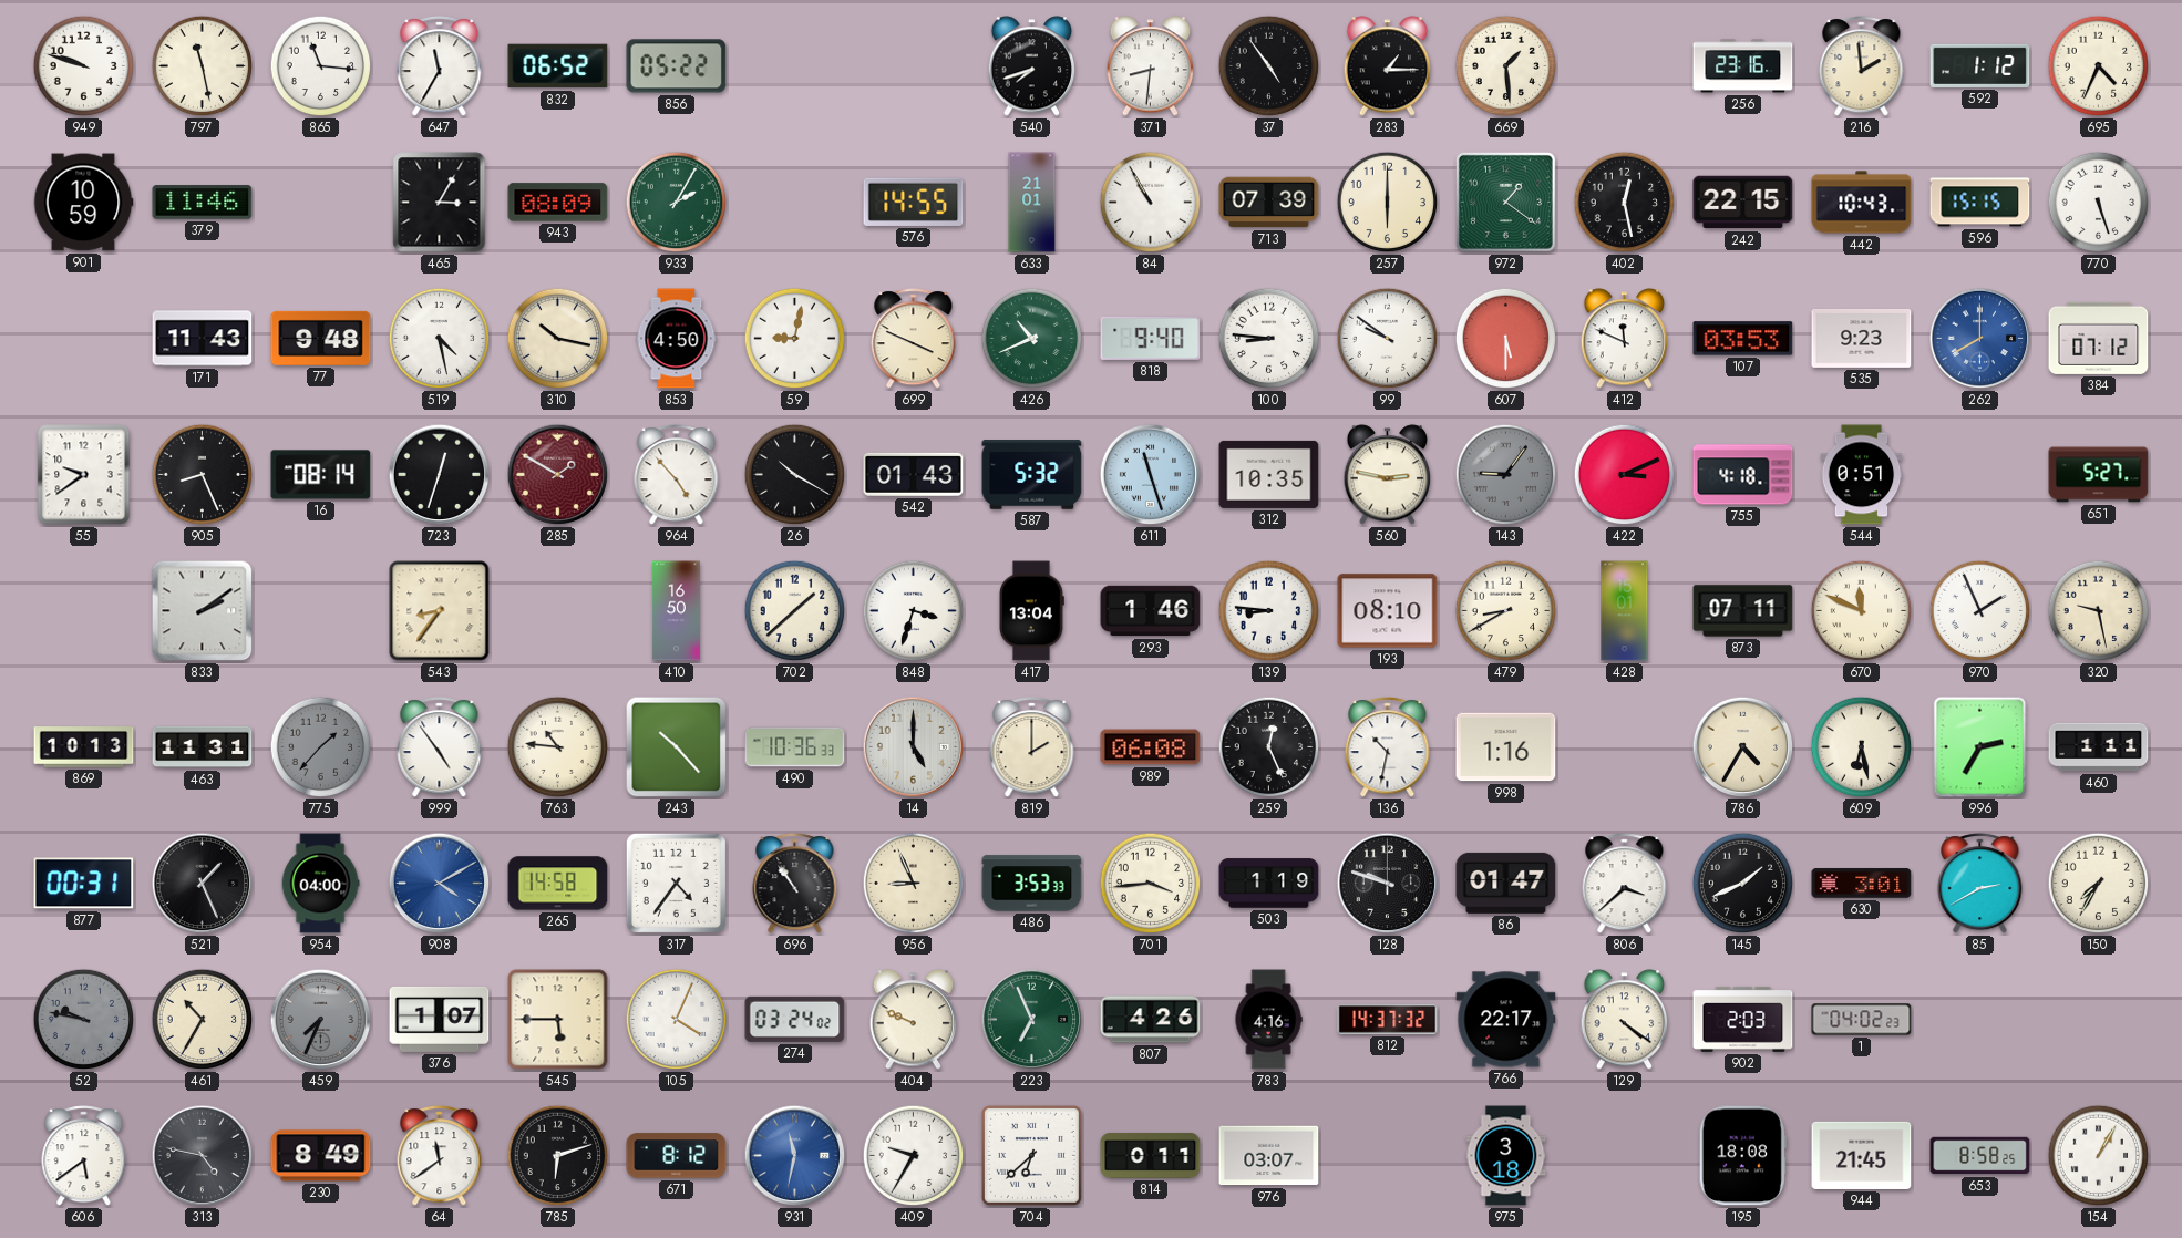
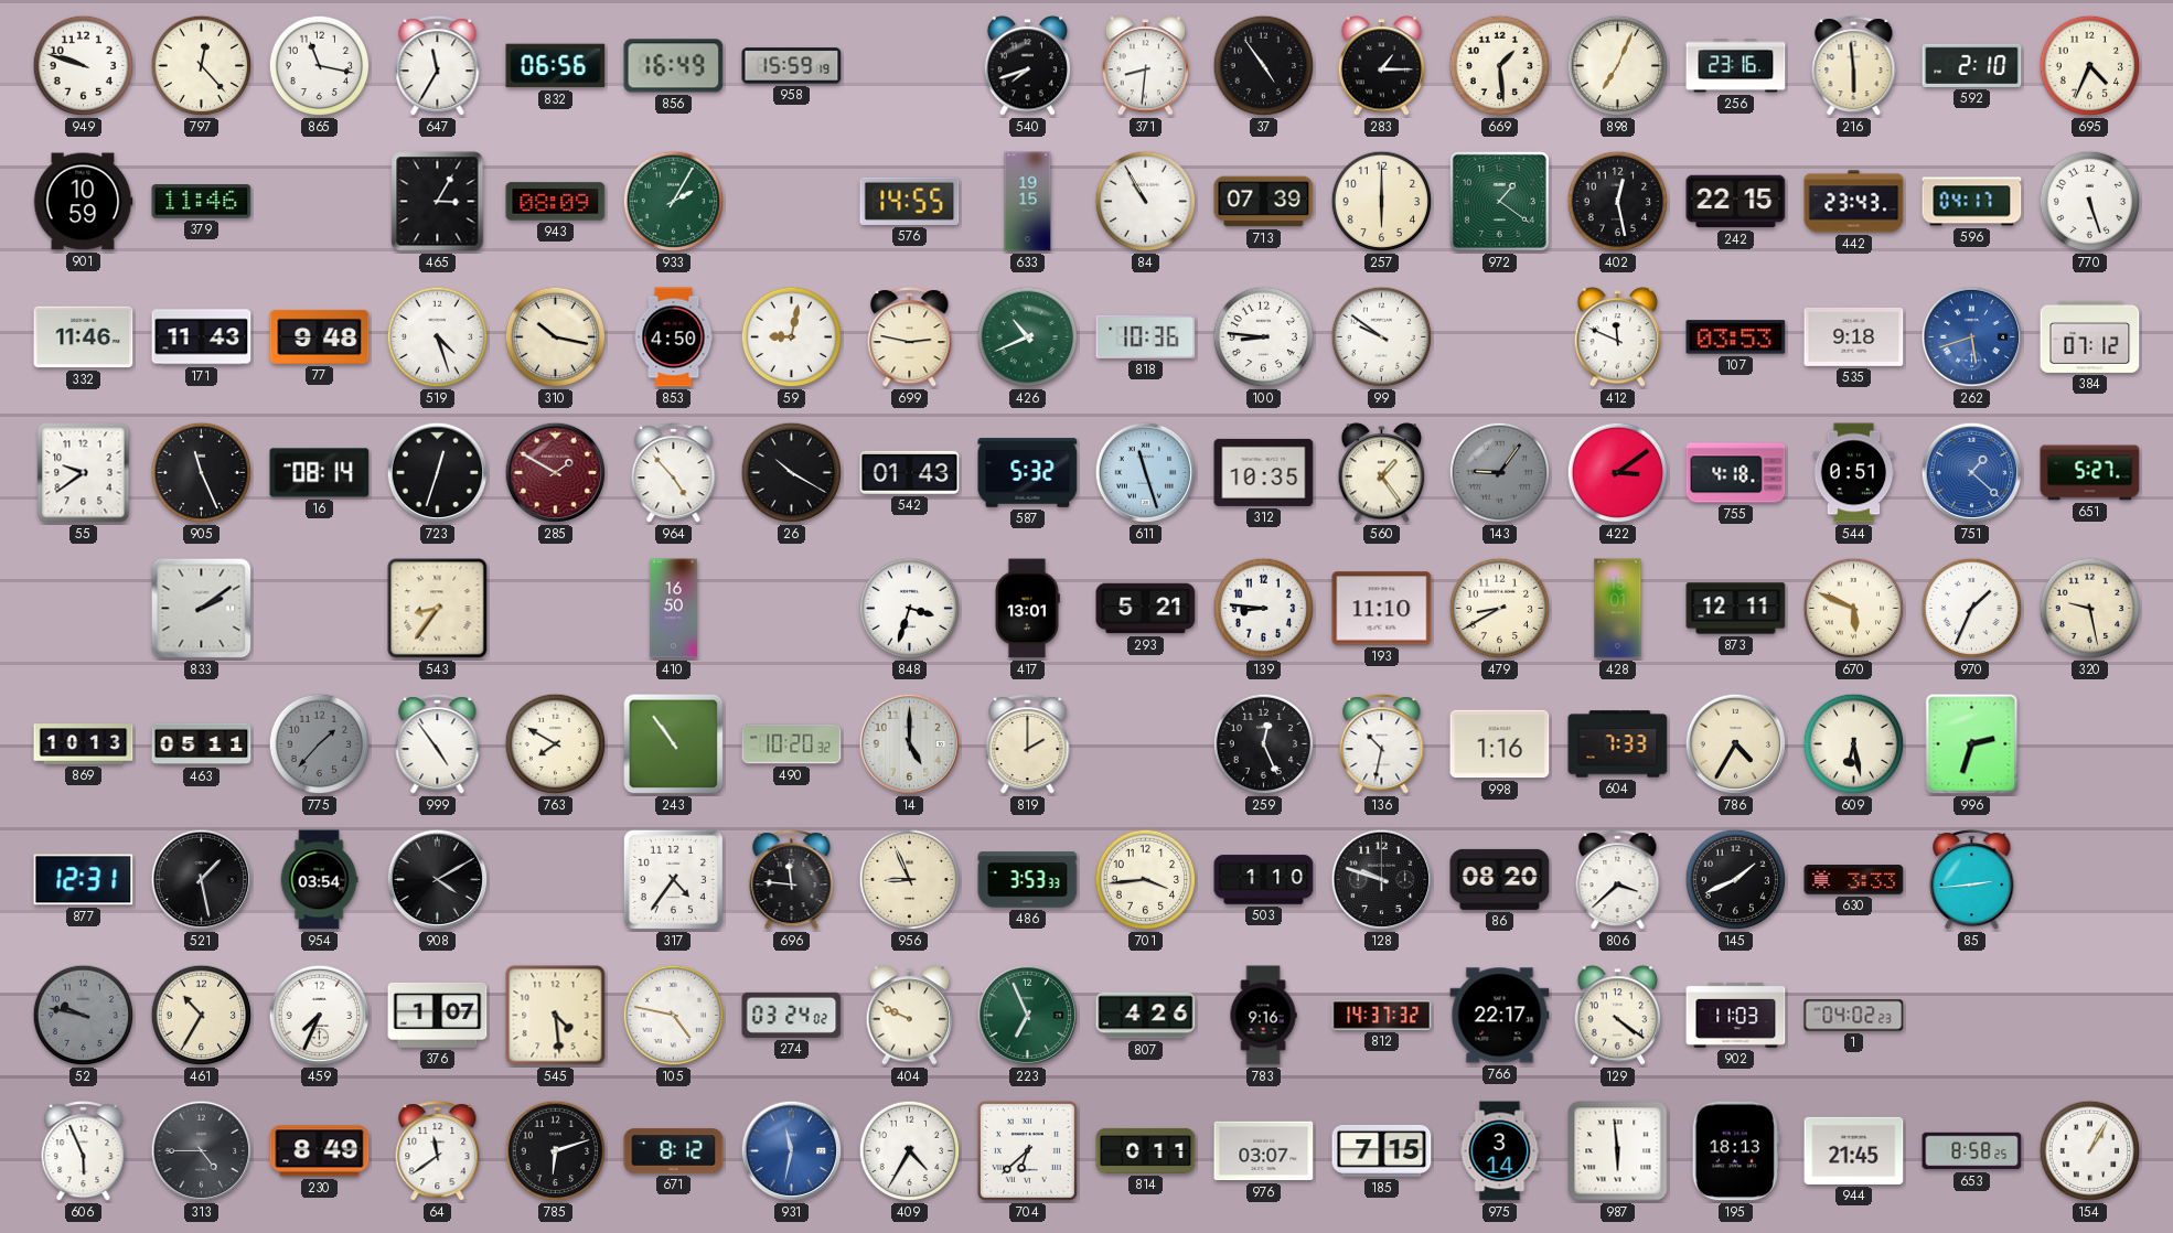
797: 11:28 -> 12:23
865: 11:16 -> 11:17
832: 06:52 -> 06:56
856: 05:22 -> 16:49
958: none -> 15:59
898: none -> 7:04
216: 1:59 -> 5:59
592: 1:12 -> 2:10
633: 21:01 -> 19:15
442: 10:43 -> 23:43
596: 15:15 -> 04:17
332: none -> 11:46
519: 4:28 -> 4:27
699: 3:49 -> 2:47
818: 9:40 -> 10:36
607: 5:30 -> none
535: 9:23 -> 9:18
262: 8:00 -> 5:42
905: 8:26 -> 11:26
560: 2:47 -> 1:24
422: 3:11 -> 3:09
751: none -> 1:22
702: 1:38 -> none
417: 13:04 -> 13:01
293: 1:46 -> 5:21
193: 08:10 -> 11:10
873: 07:11 -> 12:11
670: 11:49 -> 5:49
970: 1:56 -> 1:34
463: 11:31 -> 05:11
763: 10:46 -> 7:50
243: 10:23 -> 10:54
490: 10:36 -> 10:20
989: 06:08 -> none
604: none -> 7:33
996: 2:35 -> 2:33
460: 1:11 -> none
877: 00:31 -> 12:31
521: 1:26 -> 1:28
954: 04:00 -> 03:54
908 dial: blue -> black
265: 14:58 -> none
696: 10:54 -> 11:46
503: 1:19 -> 1:10
86: 01:47 -> 08:20
630: 3:01 -> 3:33
85: 2:40 -> 2:44
150: 7:35 -> none
459 dial: grey -> white
545: 5:45 -> 4:29
105: 4:04 -> 4:47
783: 4:16 -> 9:16
902: 2:03 -> 11:03
606: 5:39 -> 5:56
313: 4:47 -> 4:45
409: 9:35 -> 4:35
185: none -> 7:15
975: 3:18 -> 3:14
987: none -> 5:59
195: 18:08 -> 18:13
